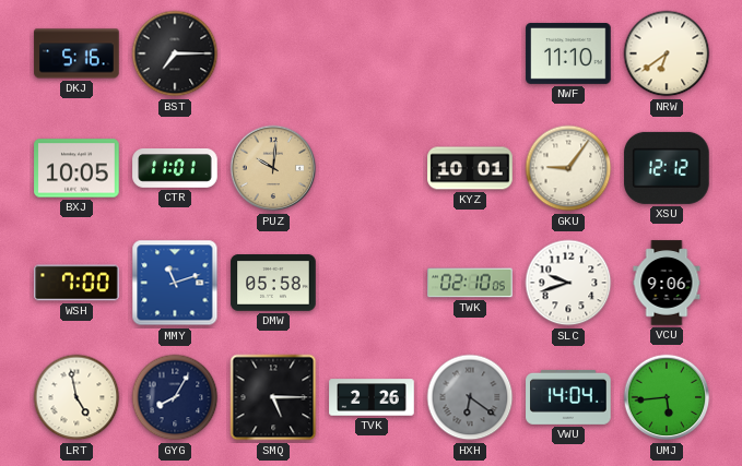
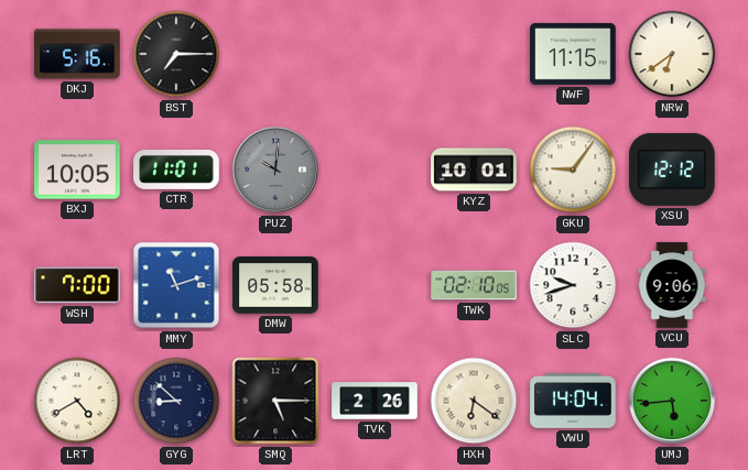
NWF: 11:10 -> 11:15
PUZ dial: champagne -> grey
LRT: 4:58 -> 4:40
GYG: 8:05 -> 8:52
HXH dial: grey -> cream
